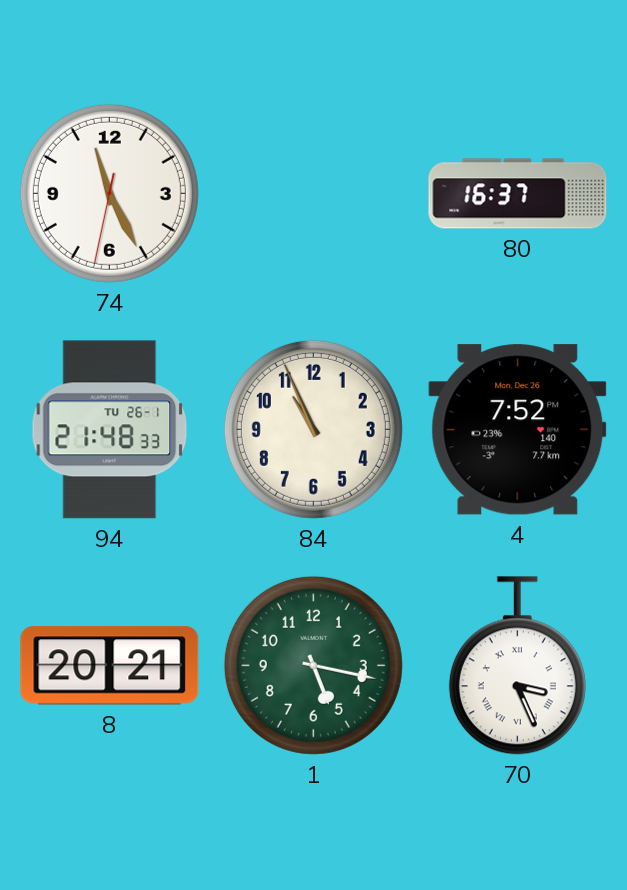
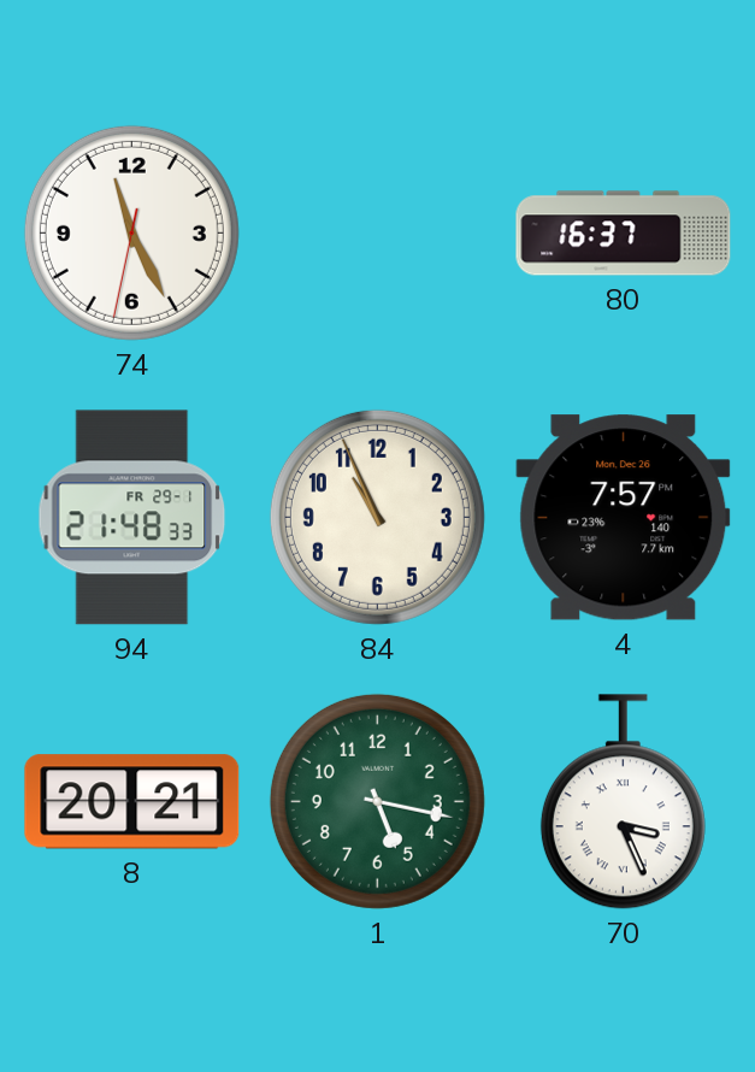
94 date: TU 26-1 -> FR 29-1
4: 7:52 -> 7:57
